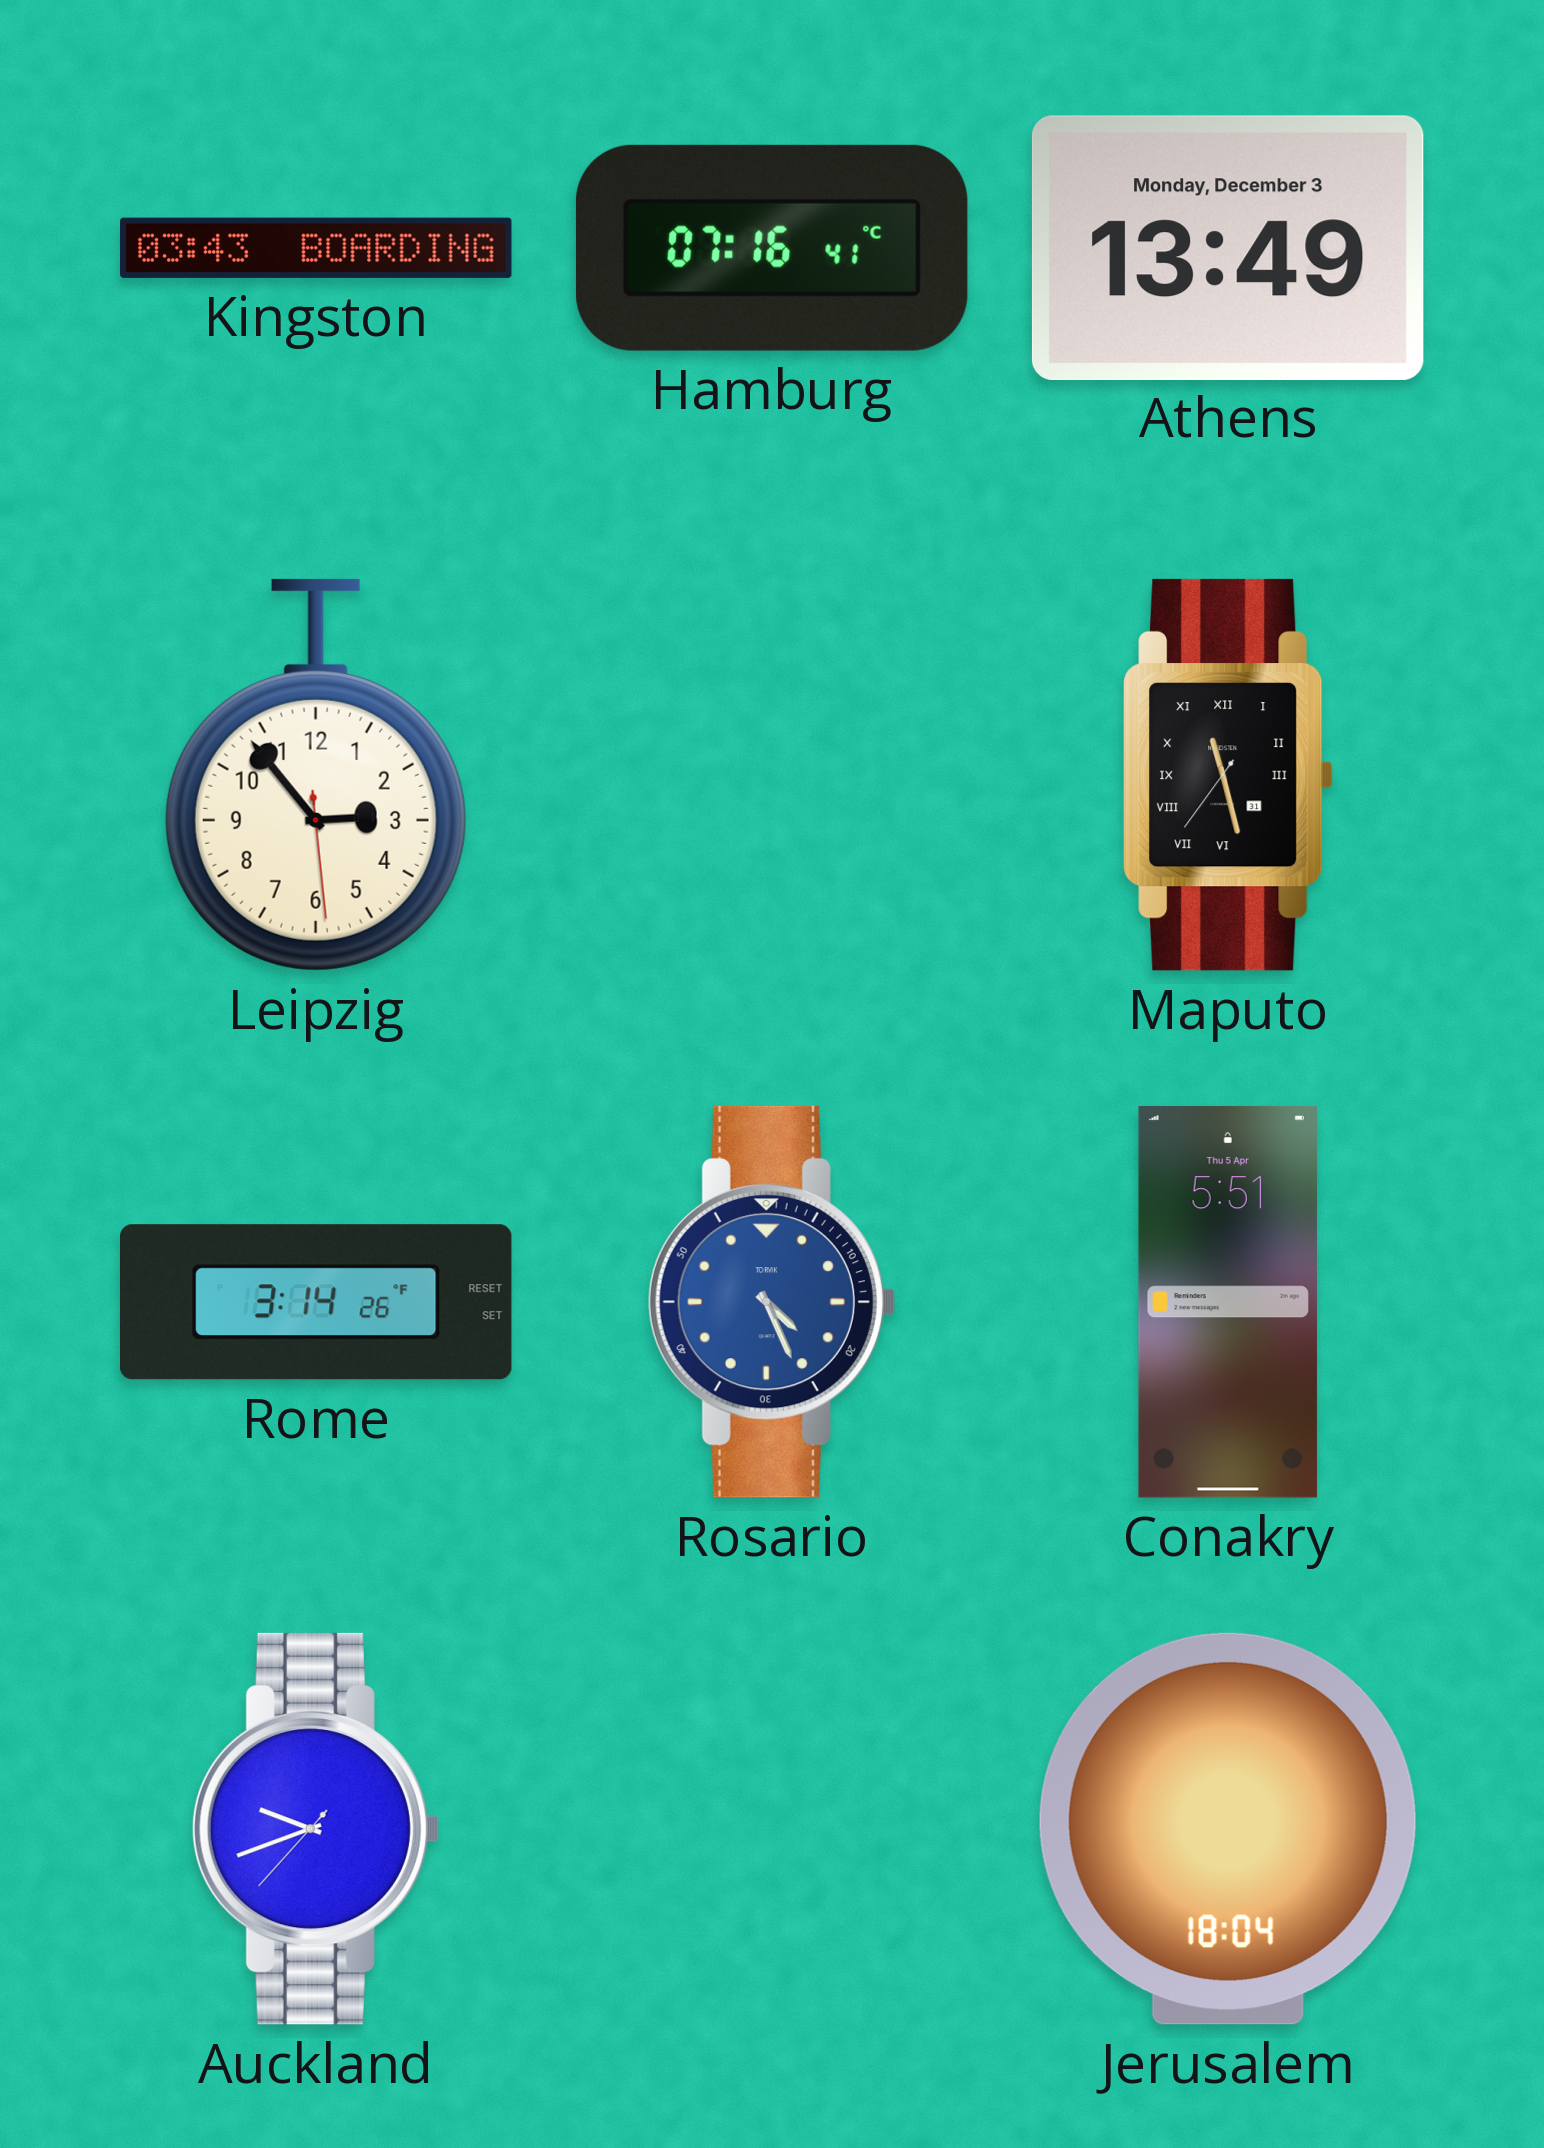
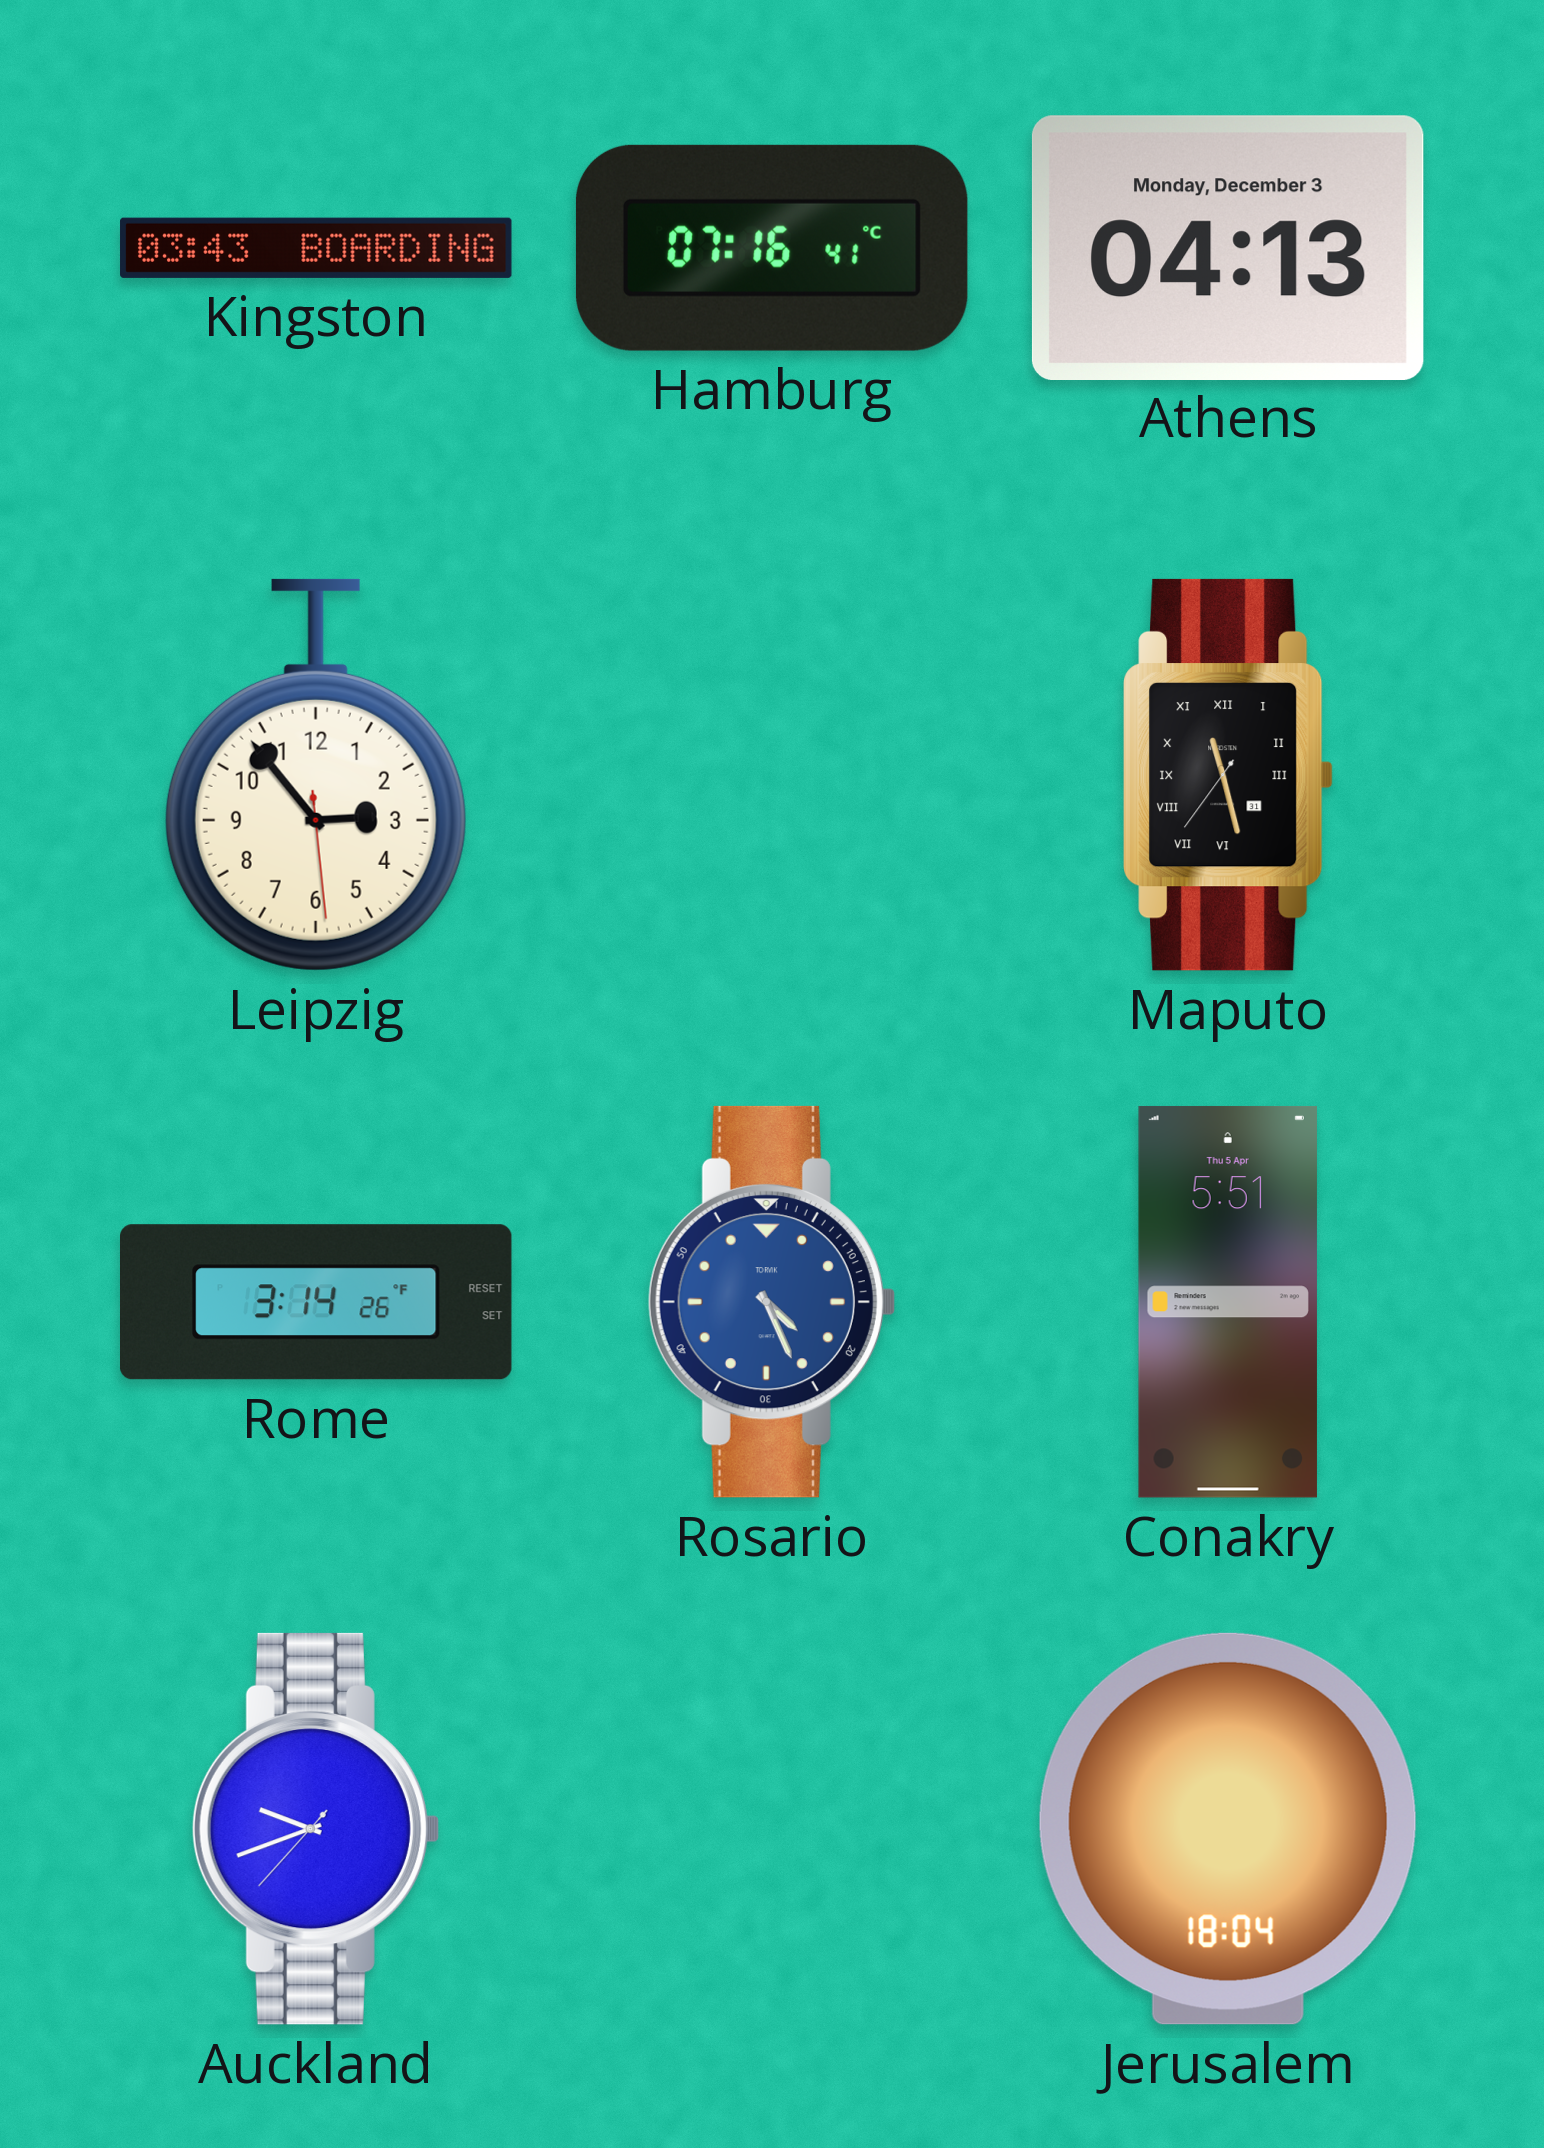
Athens: 13:49 -> 04:13
